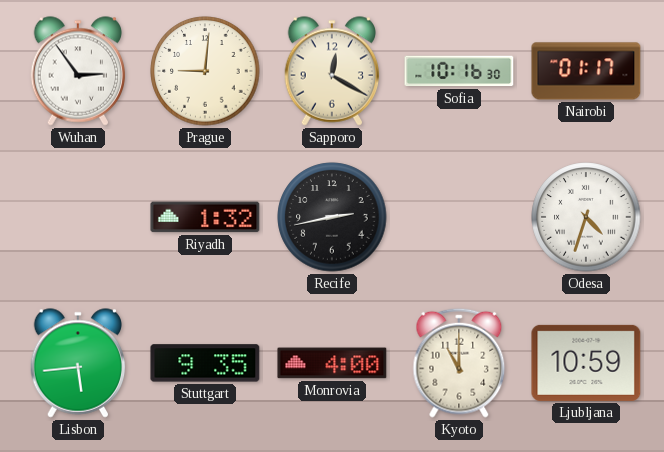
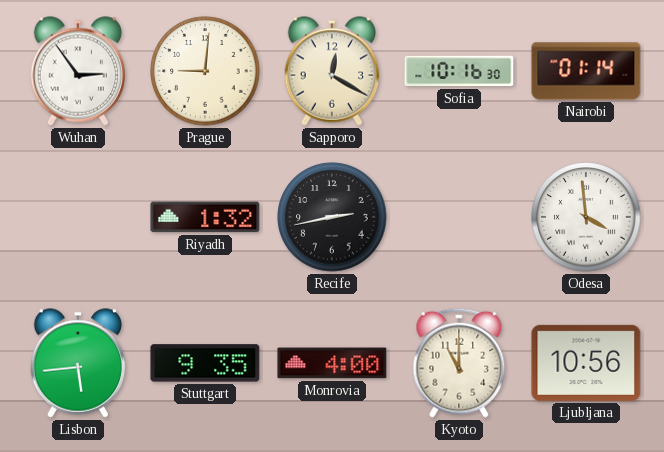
Nairobi: 01:17 -> 01:14
Odesa: 4:33 -> 3:59
Ljubljana: 10:59 -> 10:56
